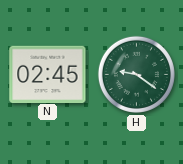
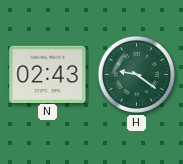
N: 02:45 -> 02:43
